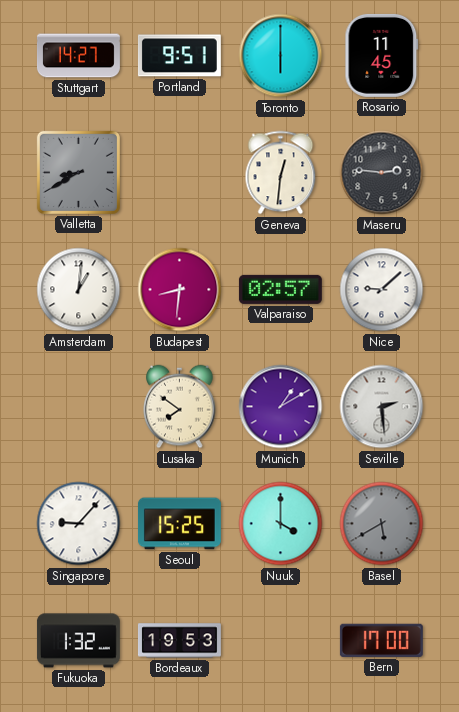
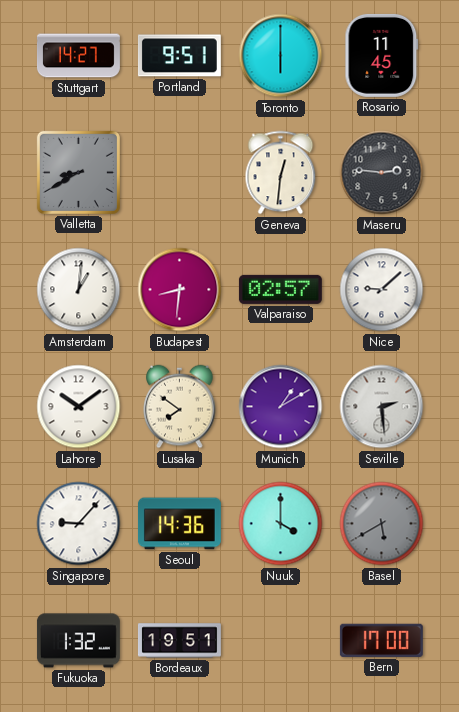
Lahore: none -> 10:09
Seoul: 15:25 -> 14:36
Bordeaux: 19:53 -> 19:51
